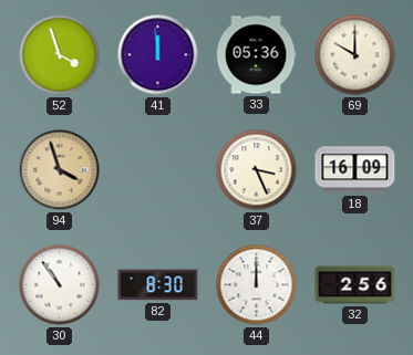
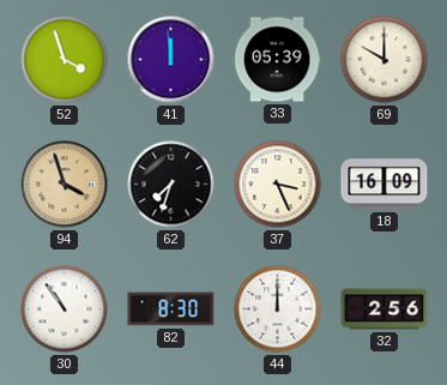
33: 05:36 -> 05:39
62: none -> 7:33
